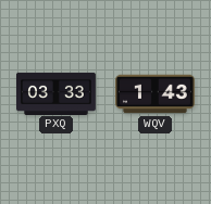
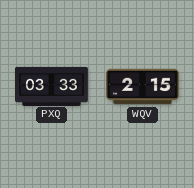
WQV: 1:43 -> 2:15
